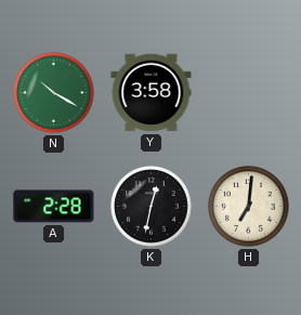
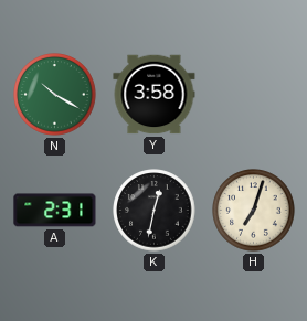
A: 2:28 -> 2:31
H: 7:01 -> 7:03
